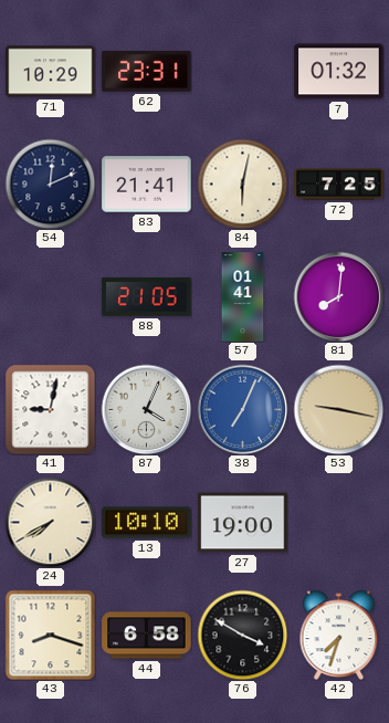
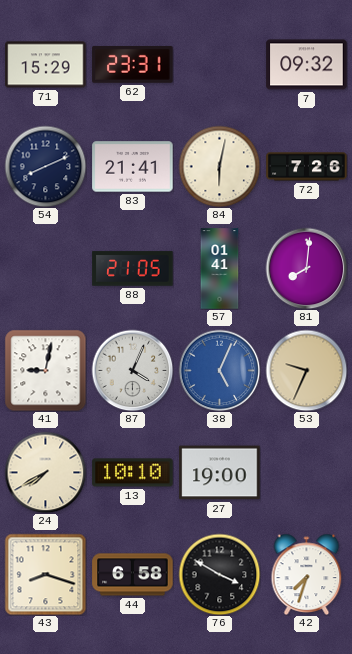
71: 10:29 -> 15:29
7: 01:32 -> 09:32
54: 12:11 -> 8:11
72: 7:25 -> 7:26
38: 7:04 -> 5:04
53: 9:17 -> 9:34
